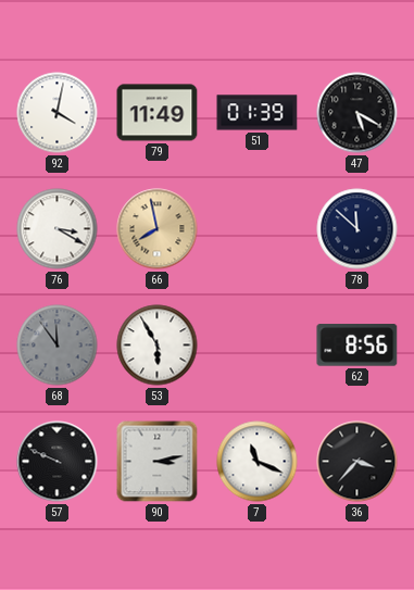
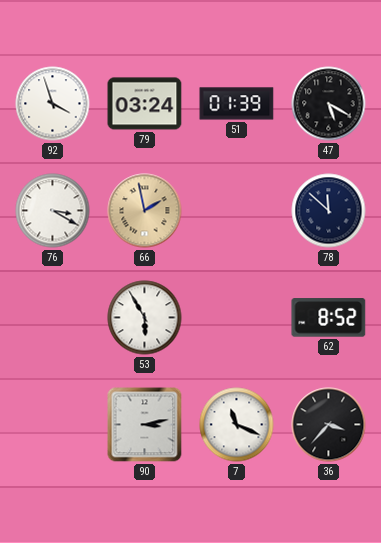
92: 4:02 -> 3:57
79: 11:49 -> 03:24
66: 7:58 -> 1:58
68: 11:54 -> none
62: 8:56 -> 8:52
57: 9:49 -> none
